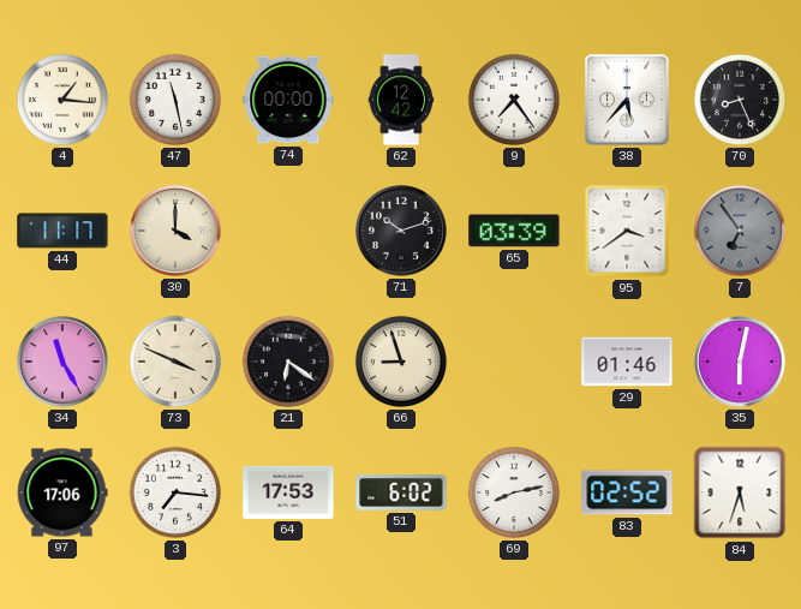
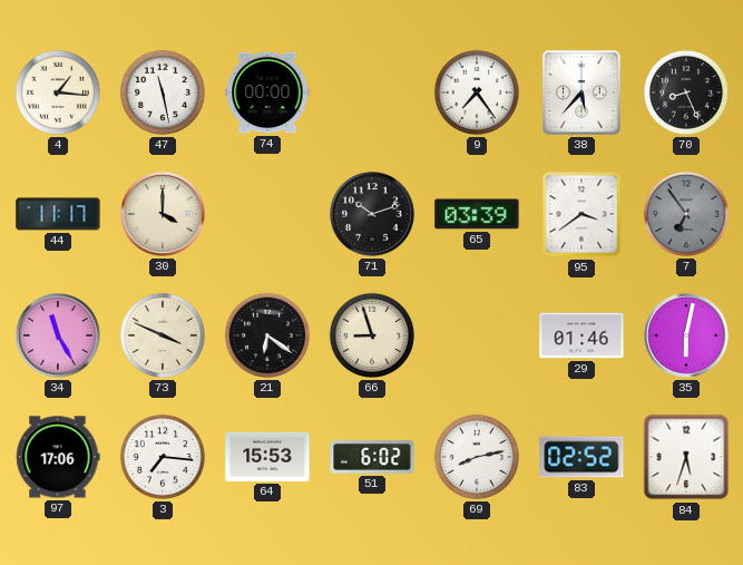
62: 12:42 -> none
64: 17:53 -> 15:53
